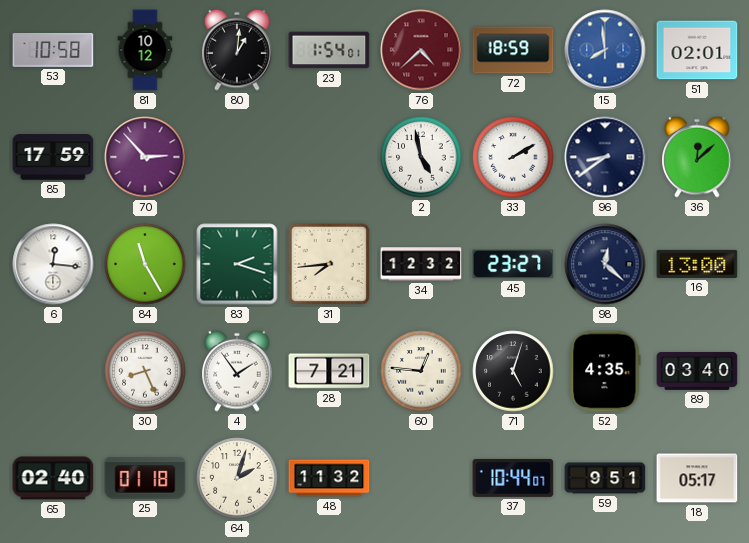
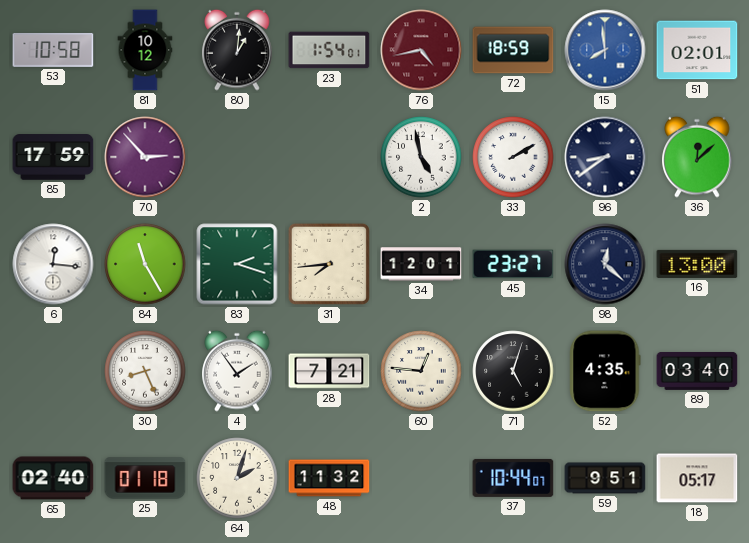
76: 4:38 -> 4:43
34: 12:32 -> 12:01
